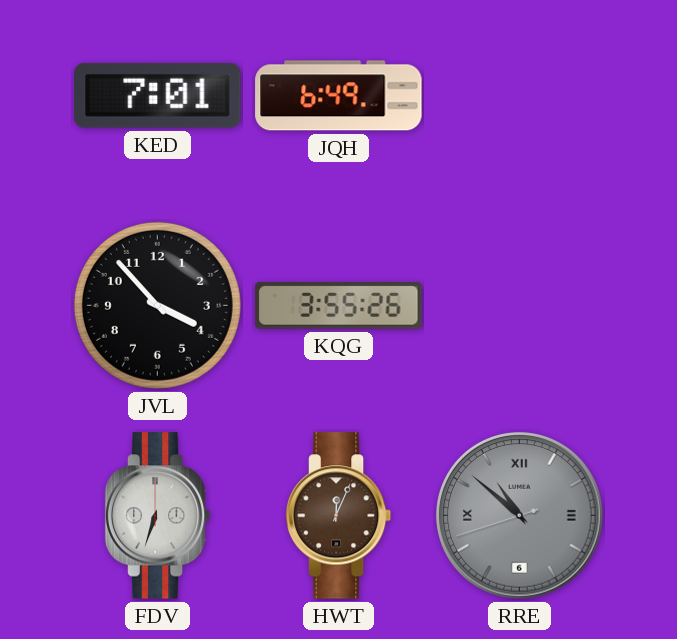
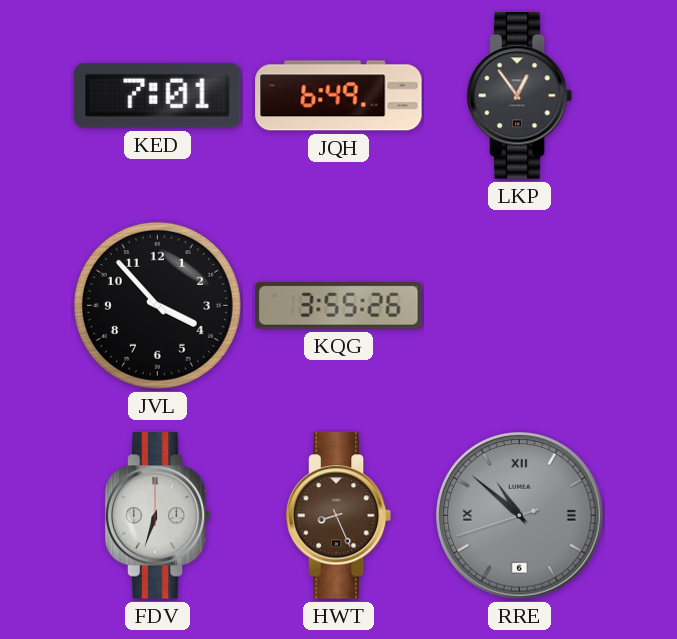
LKP: none -> 12:54
HWT: 12:04 -> 8:26
